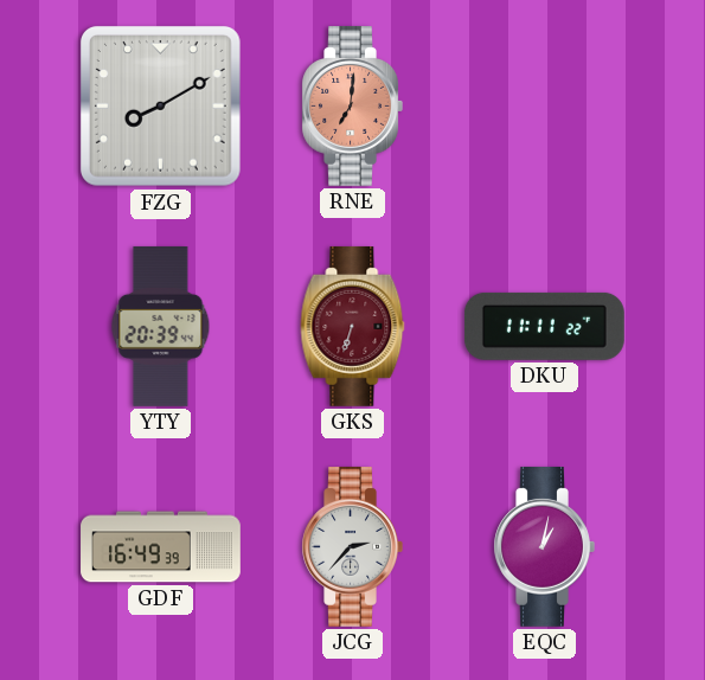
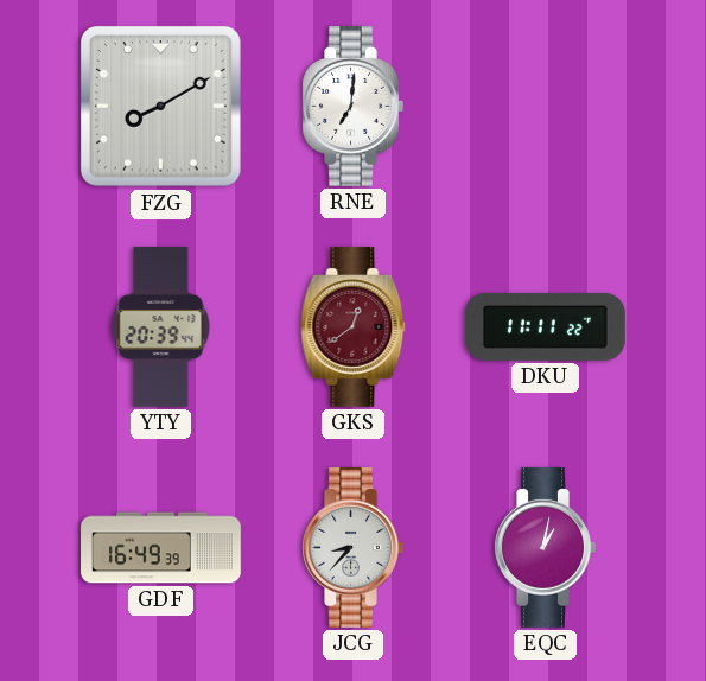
RNE dial: salmon -> white
GKS: 6:33 -> 12:39
JCG: 2:37 -> 8:37
